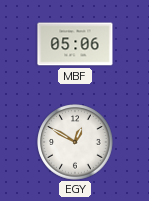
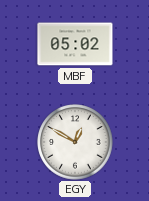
MBF: 05:06 -> 05:02
